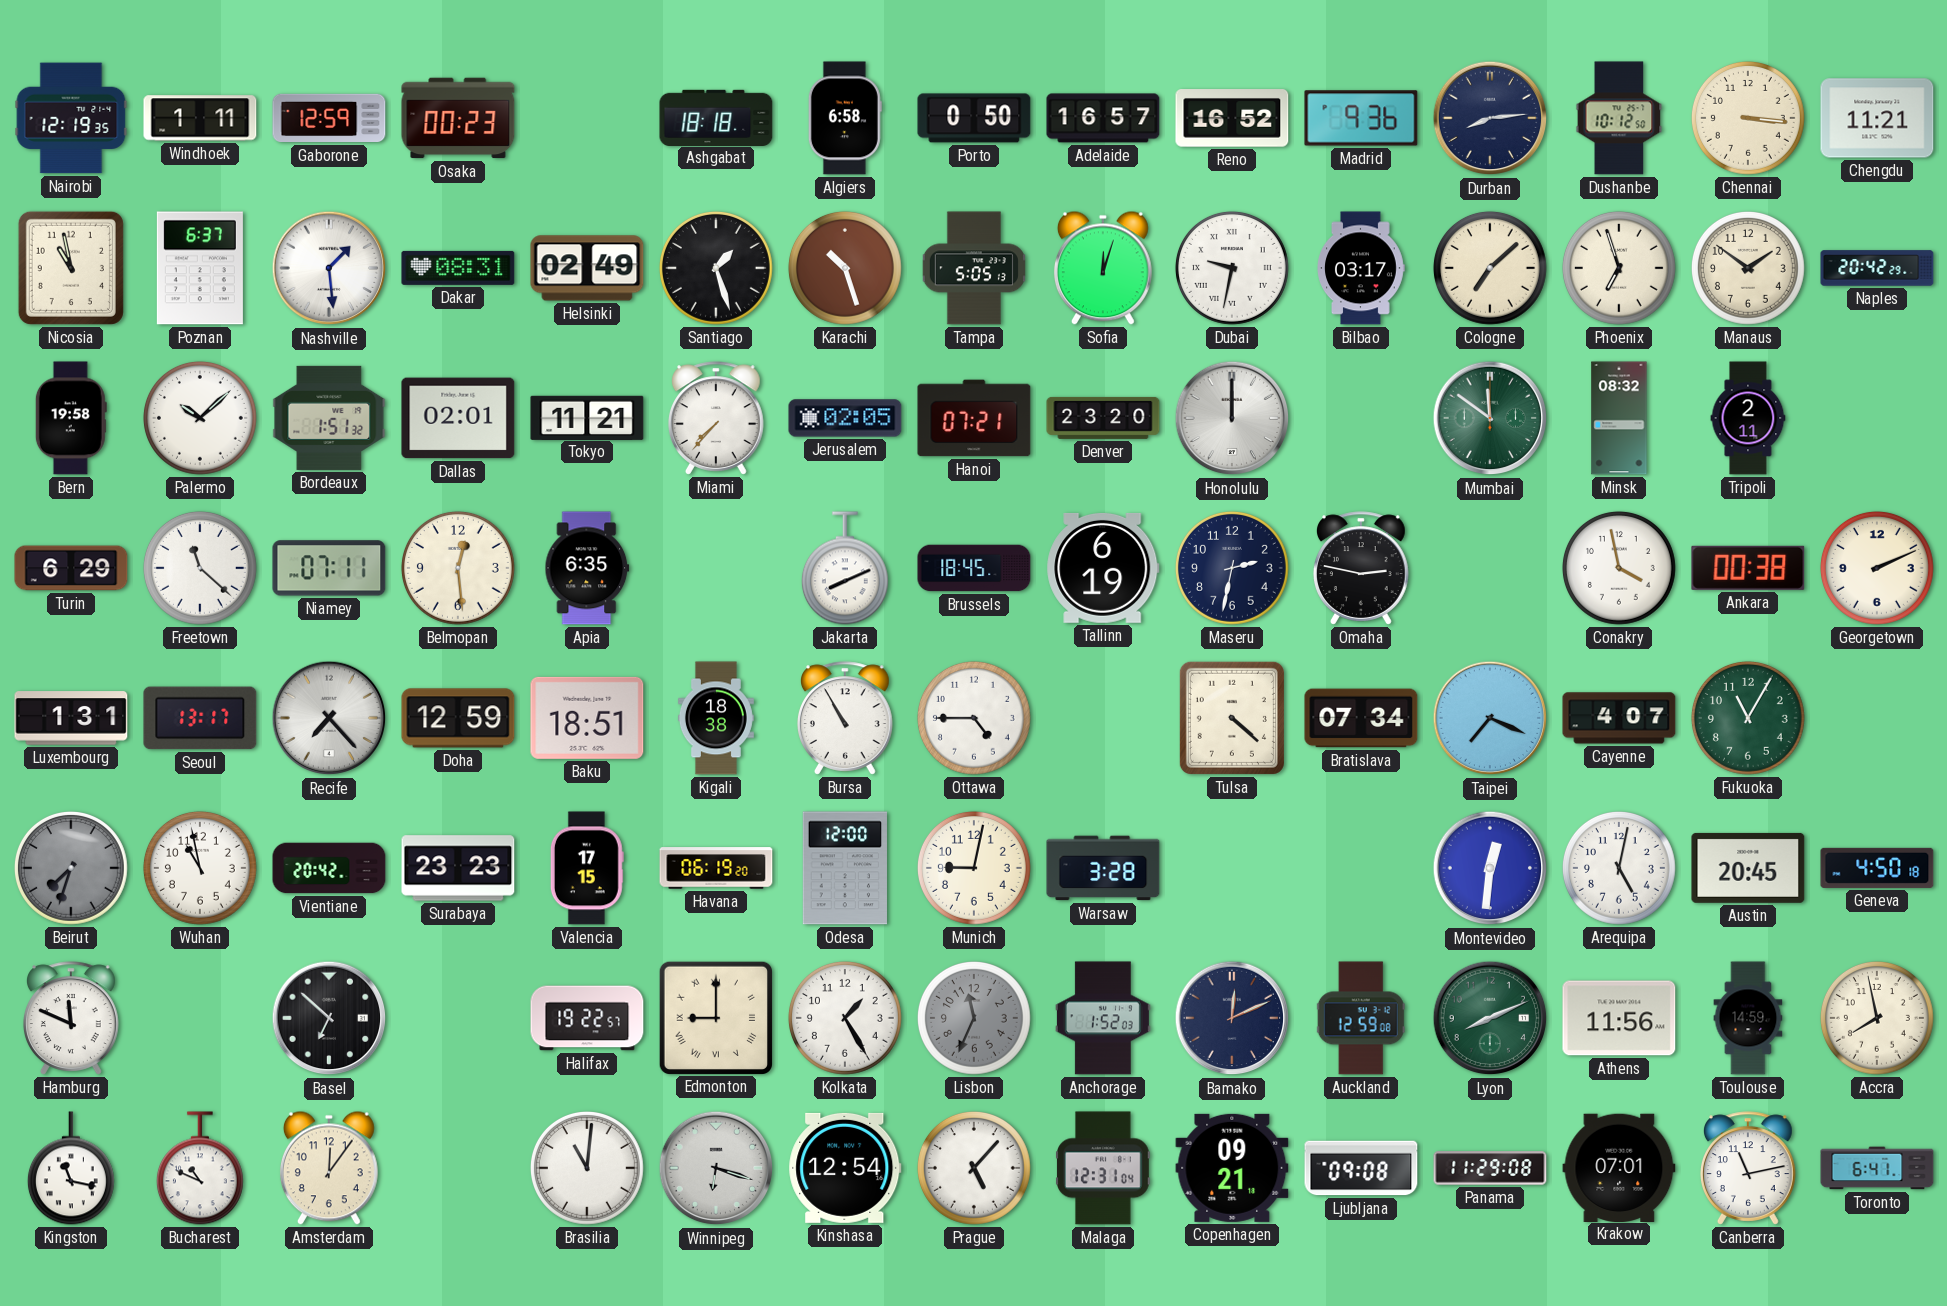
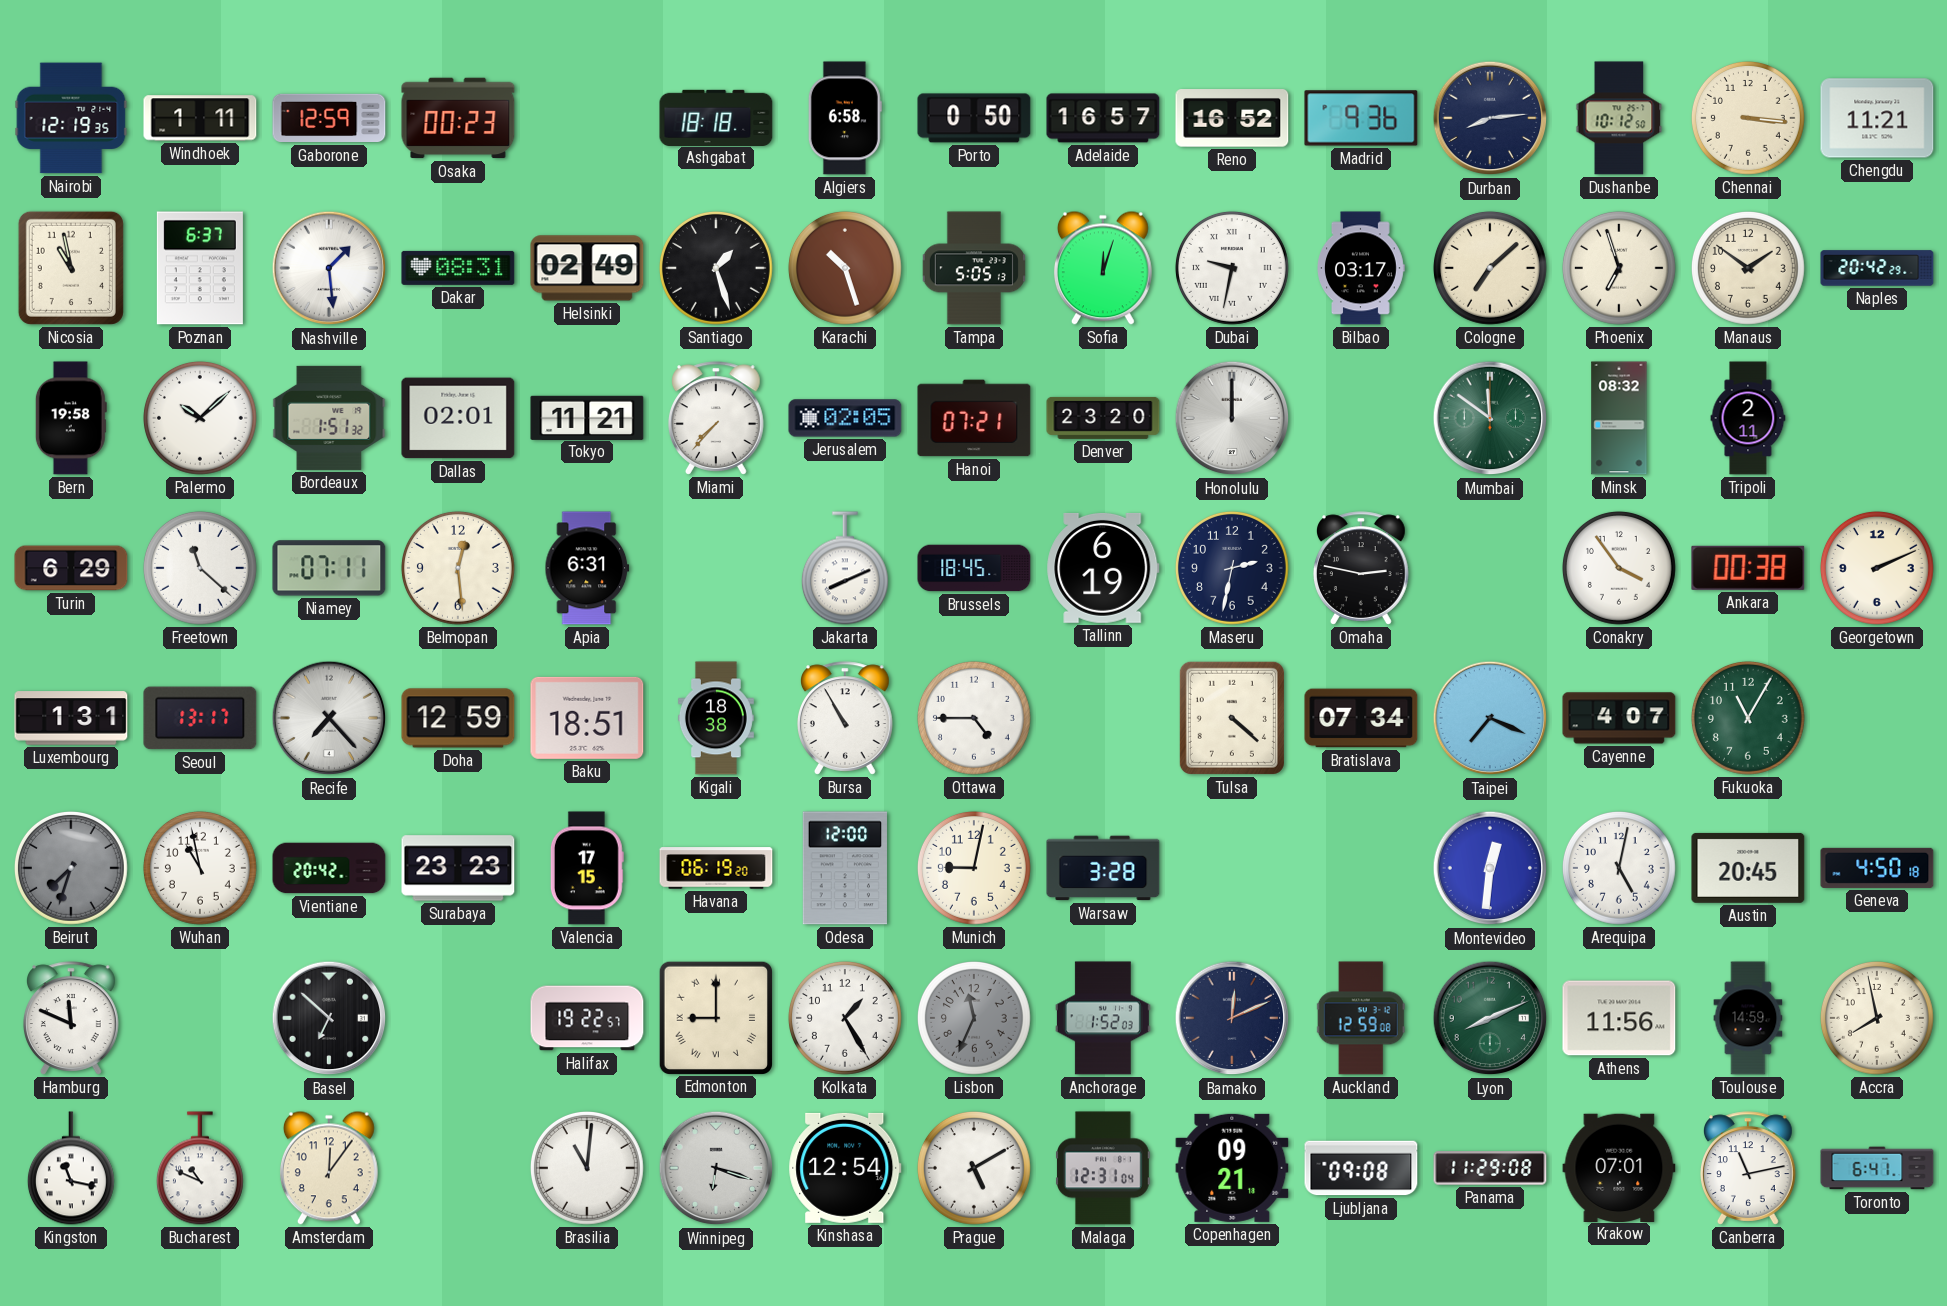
Apia: 6:35 -> 6:31
Conakry: 3:58 -> 3:54
Prague: 5:07 -> 5:10
